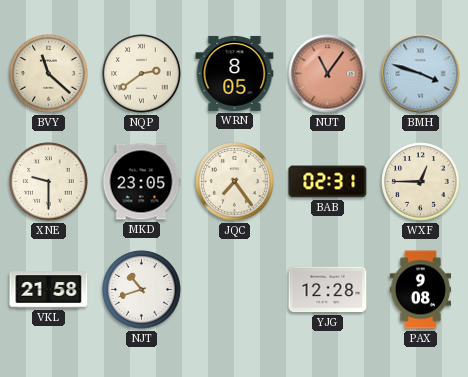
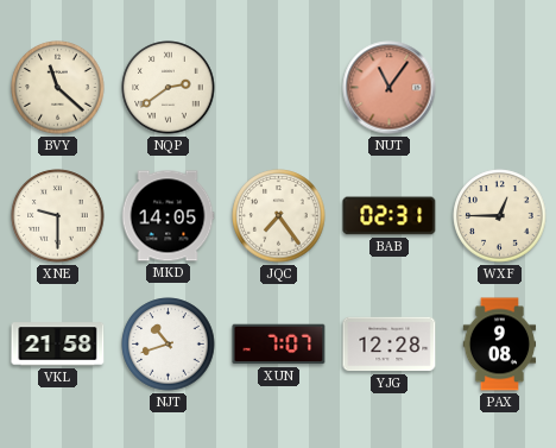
WRN: 8:05 -> none
BMH: 3:48 -> none
MKD: 23:05 -> 14:05
XUN: none -> 7:07
